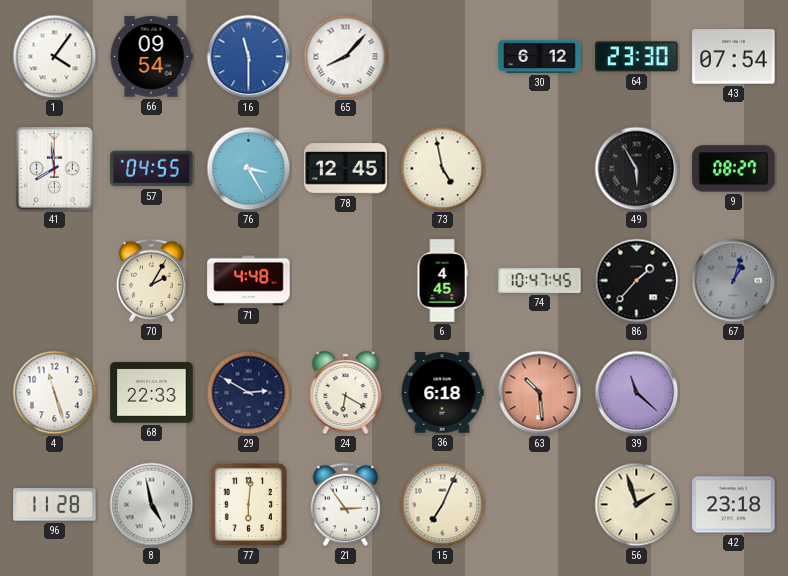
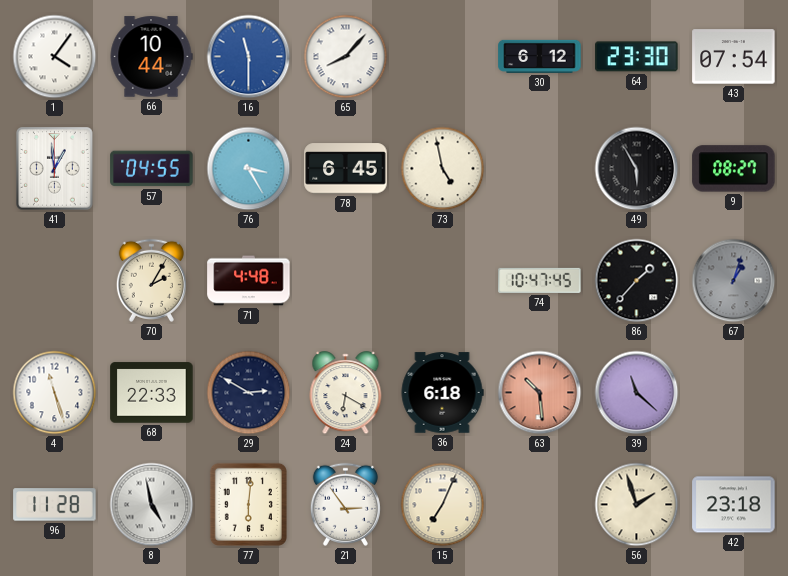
66: 09:54 -> 10:44
41: 7:59 -> 12:59
78: 12:45 -> 6:45
6: 4:45 -> none
